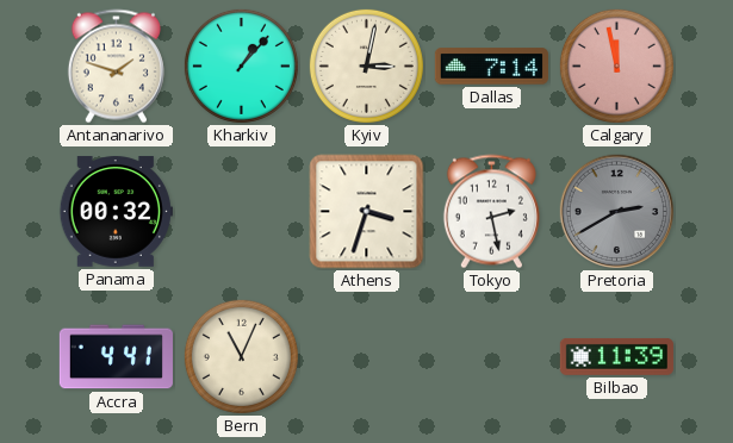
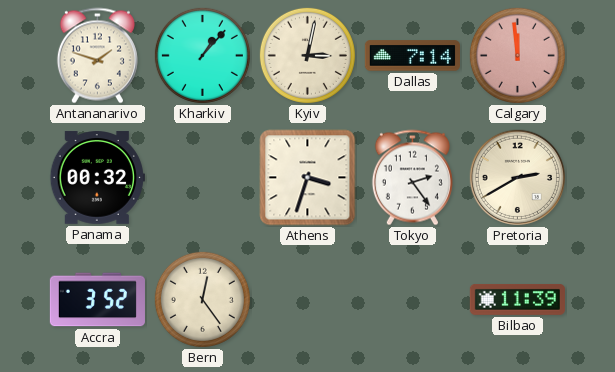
Calgary: 11:58 -> 11:59
Tokyo: 2:28 -> 2:24
Pretoria dial: grey -> cream
Accra: 4:41 -> 3:52
Bern: 11:04 -> 12:24
